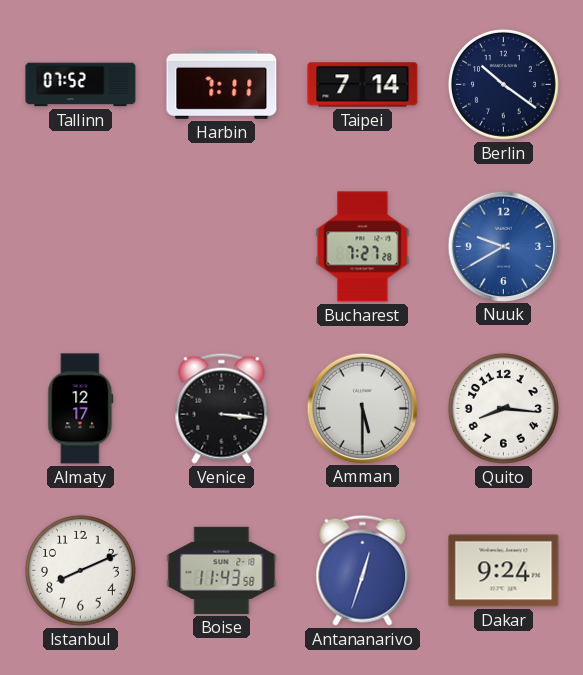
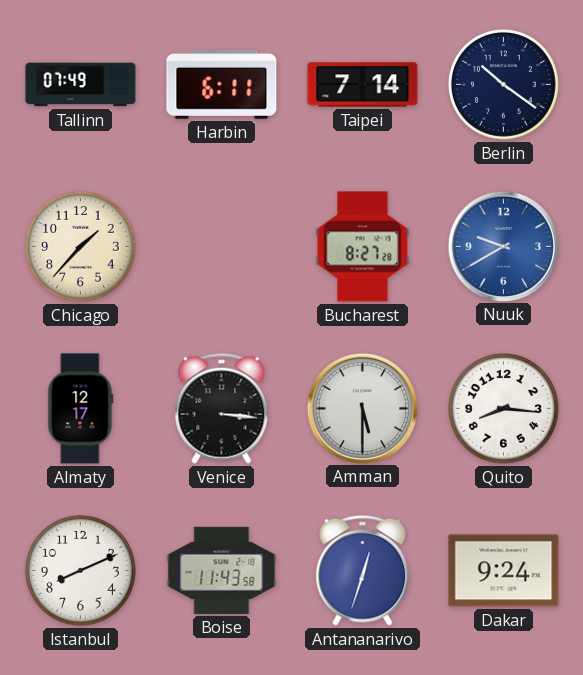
Tallinn: 07:52 -> 07:49
Harbin: 7:11 -> 6:11
Chicago: none -> 1:37
Bucharest: 7:27 -> 8:27
